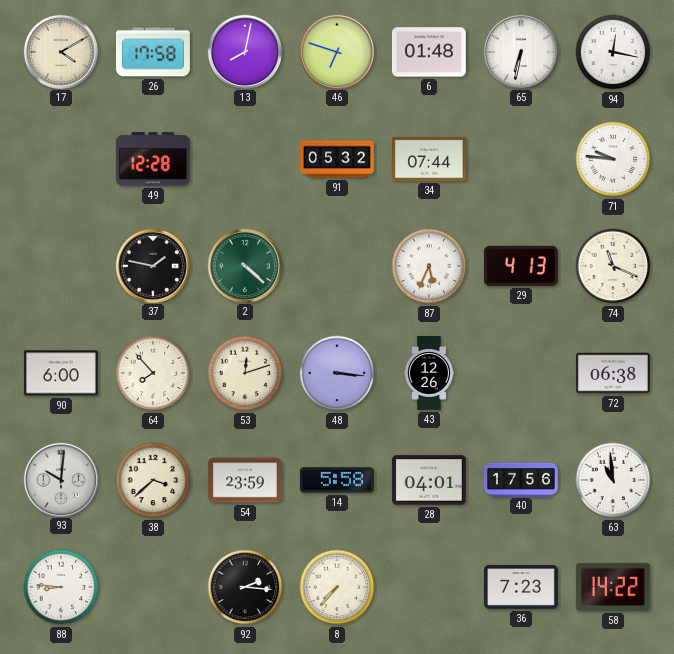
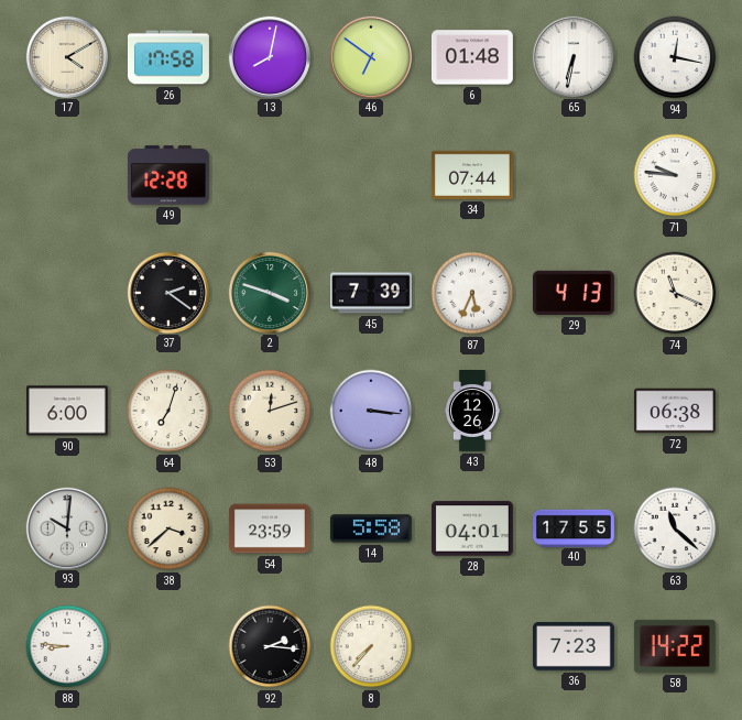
46: 6:48 -> 6:51
91: 05:32 -> none
37: 1:47 -> 2:21
2: 4:22 -> 3:48
45: none -> 7:39
64: 7:53 -> 7:03
40: 17:56 -> 17:55
63: 10:59 -> 11:22
